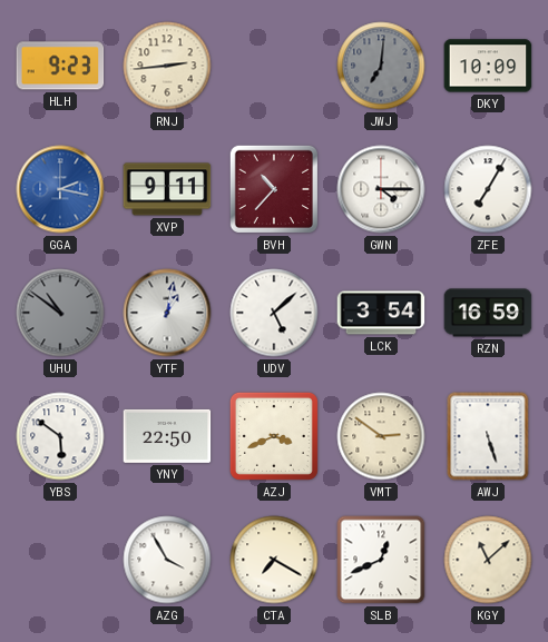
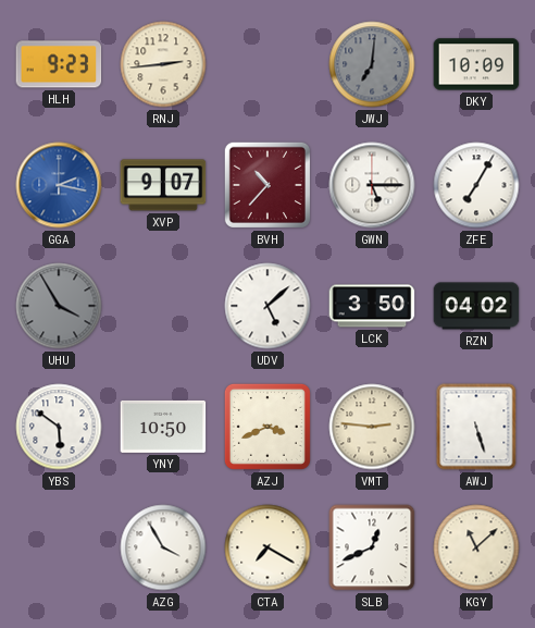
XVP: 9:11 -> 9:07
GWN: 4:15 -> 5:15
UHU: 10:51 -> 3:55
YTF: 1:02 -> none
LCK: 3:54 -> 3:50
RZN: 16:59 -> 04:02
YNY: 22:50 -> 10:50
VMT: 2:51 -> 2:46
